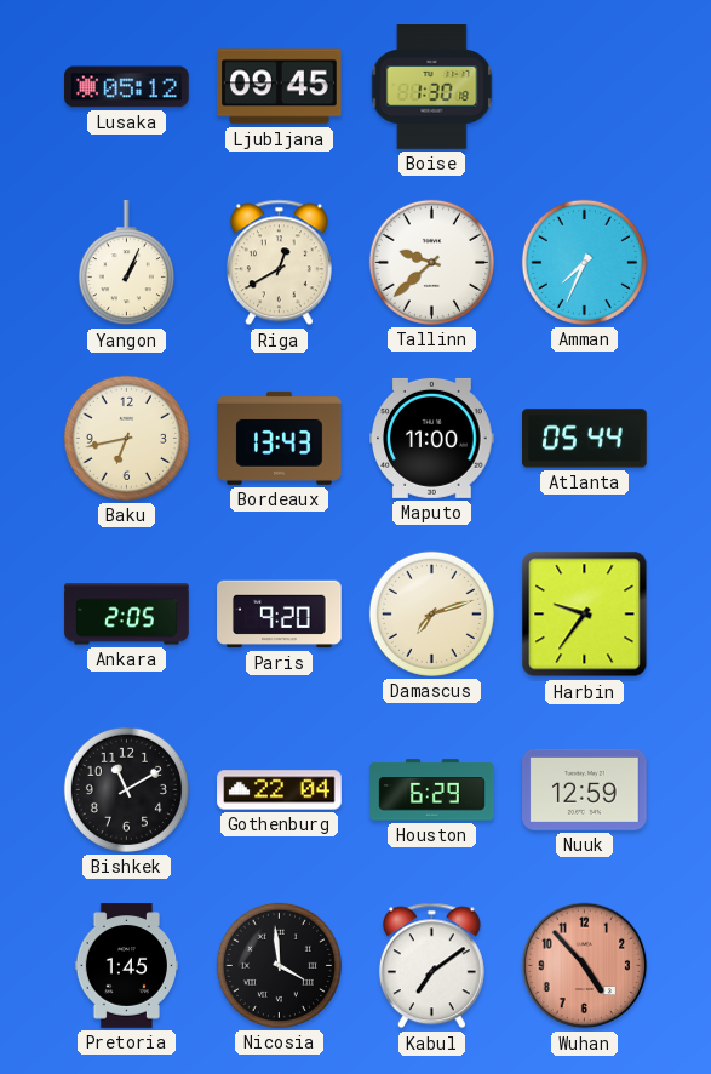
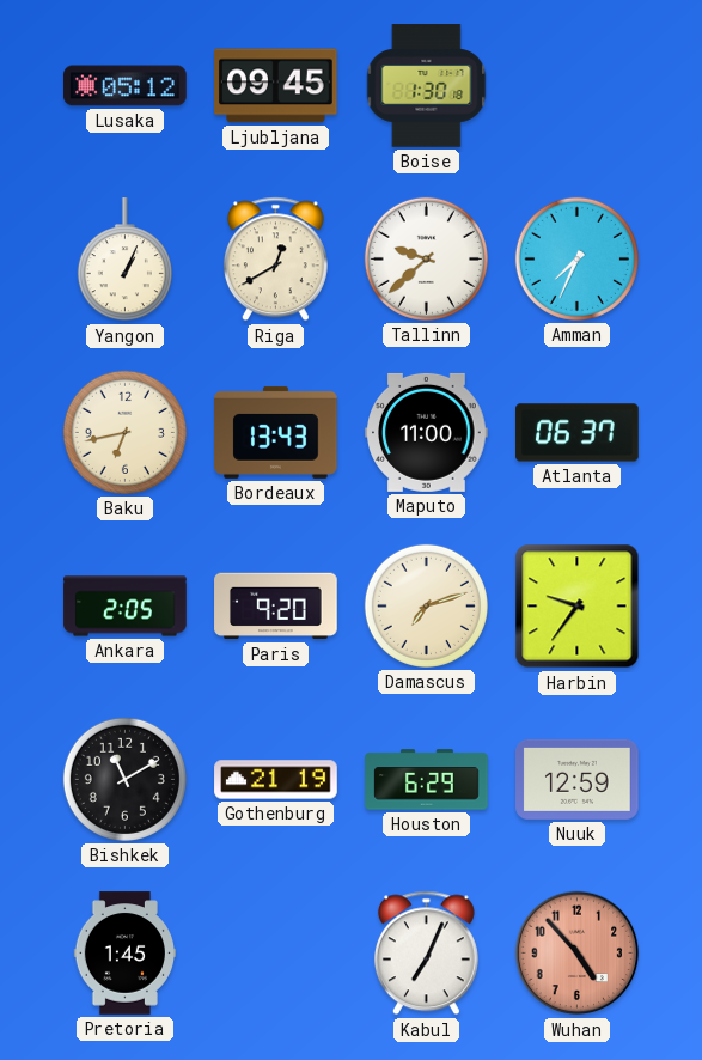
Atlanta: 05:44 -> 06:37
Gothenburg: 22:04 -> 21:19
Nicosia: 3:59 -> none
Kabul: 7:09 -> 7:04
